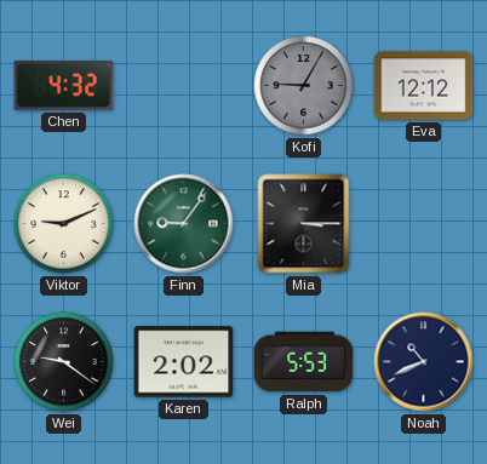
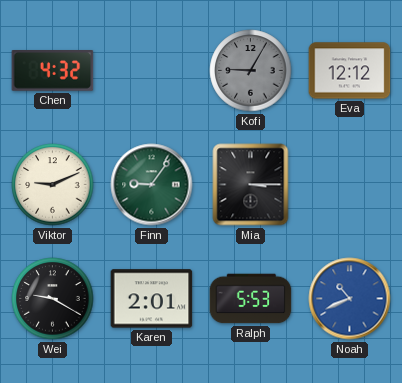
Wei: 9:21 -> 9:20
Karen: 2:02 -> 2:01
Noah dial: navy -> blue
